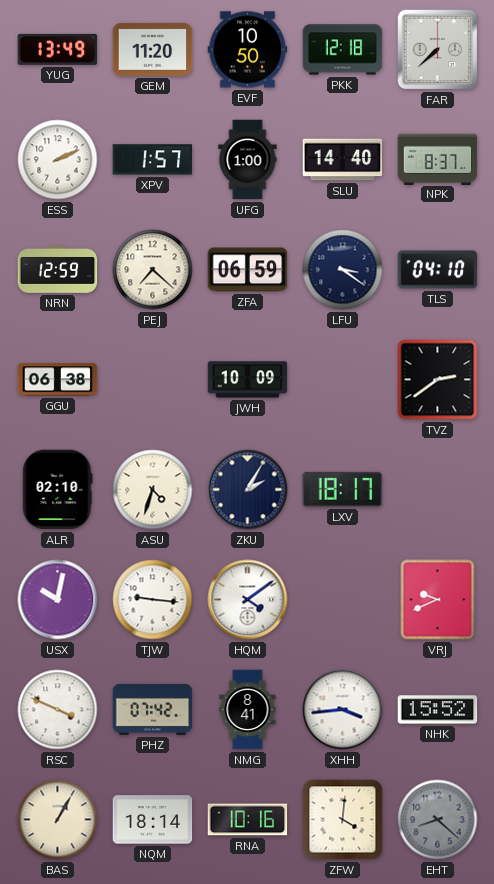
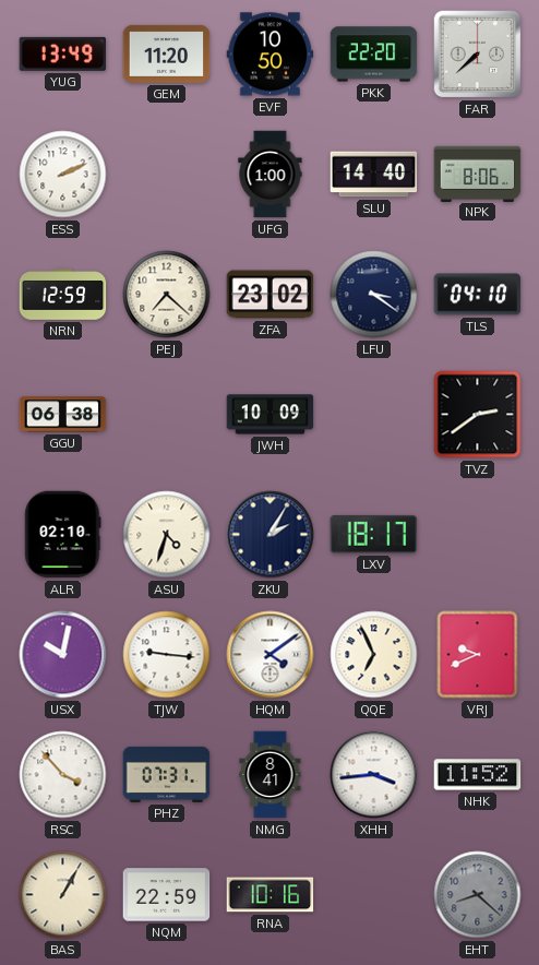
PKK: 12:18 -> 22:20
XPV: 1:57 -> none
NPK: 8:37 -> 8:06
ZFA: 06:59 -> 23:02
QQE: none -> 6:56
RSC: 3:49 -> 3:53
PHZ: 07:42 -> 07:31
NHK: 15:52 -> 11:52
NQM: 18:14 -> 22:59
ZFW: 4:01 -> none
